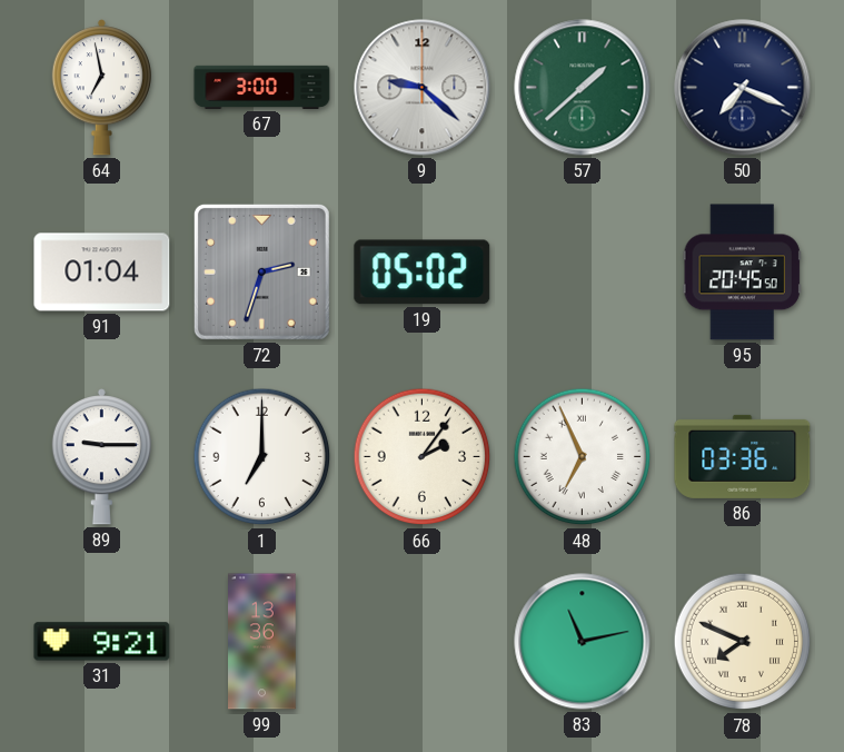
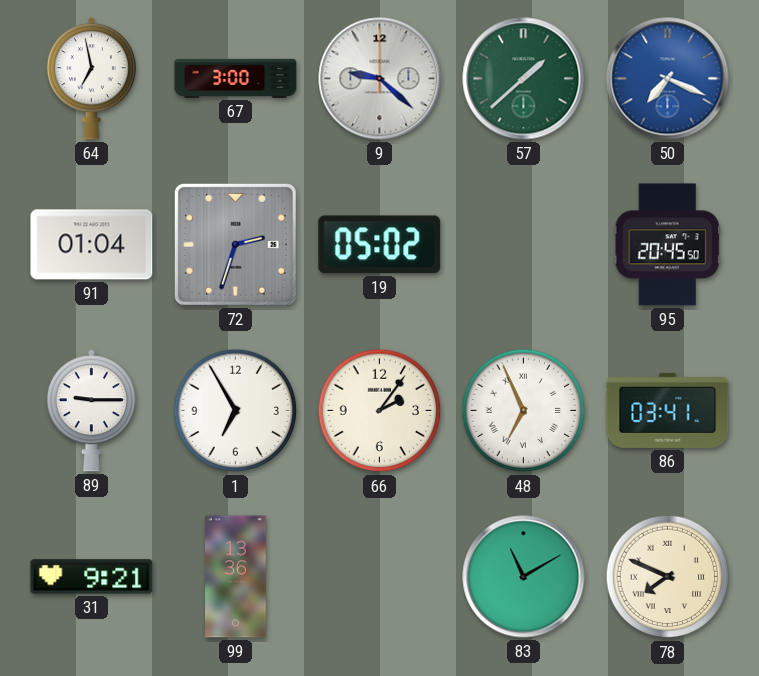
50 dial: navy -> blue
1: 7:00 -> 6:55
86: 03:36 -> 03:41
83: 11:13 -> 11:10
